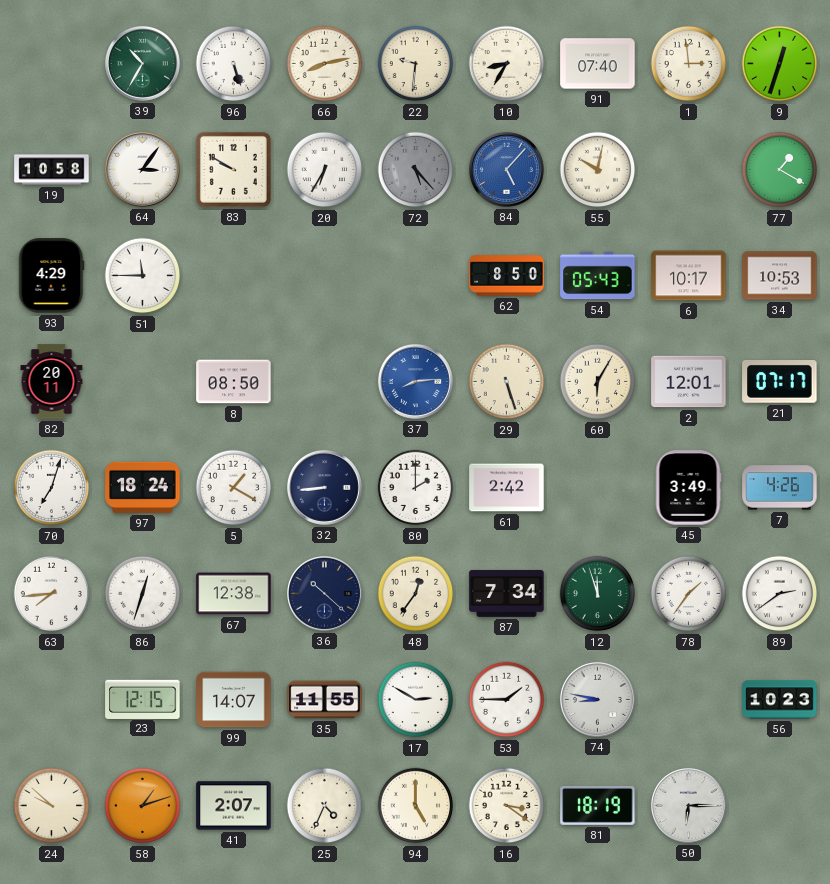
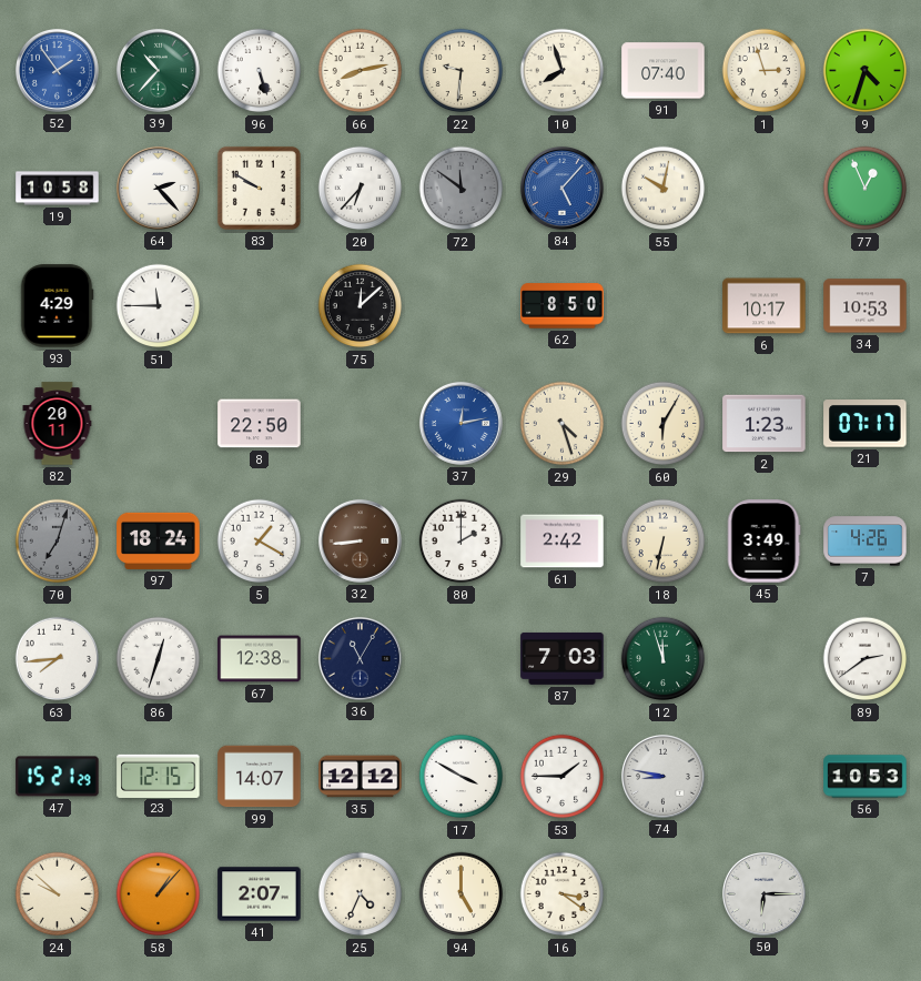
52: none -> 1:54
39: 10:35 -> 10:37
10: 8:35 -> 7:57
1: 2:59 -> 2:57
9: 12:33 -> 4:33
64: 3:06 -> 2:23
20: 6:35 -> 6:37
72: 5:23 -> 11:51
77: 1:20 -> 12:56
75: none -> 12:08
54: 05:43 -> none
8: 08:50 -> 22:50
37: 8:14 -> 12:13
29: 5:27 -> 4:27
2: 12:01 -> 1:23
70 dial: white -> grey
32 dial: navy -> brown
18: none -> 6:32
36: 10:22 -> 11:05
48: 12:36 -> none
87: 7:34 -> 7:03
78: 1:36 -> none
47: none -> 15:21
35: 11:55 -> 12:12
17: 2:50 -> 3:50
56: 10:23 -> 10:53
58: 1:12 -> 1:07
81: 18:19 -> none
